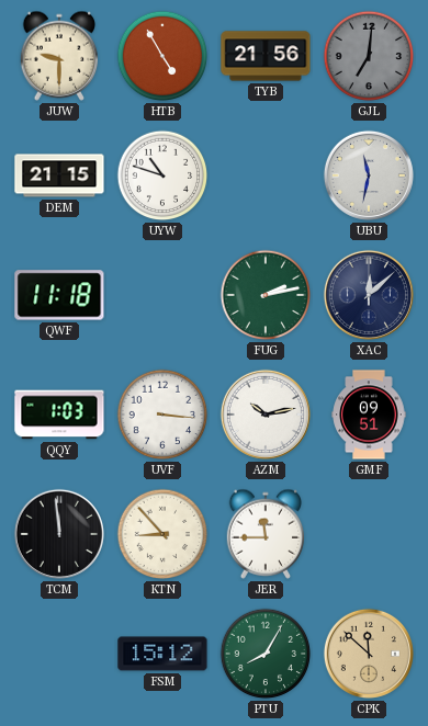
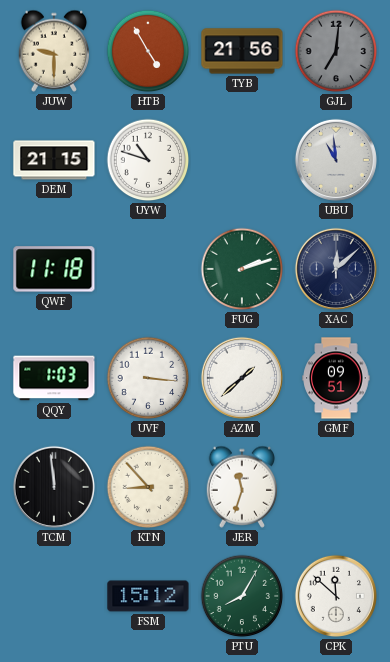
UBU: 11:32 -> 10:59
FUG: 2:13 -> 2:12
AZM: 10:13 -> 1:38
JER: 11:45 -> 11:33
CPK dial: champagne -> white
